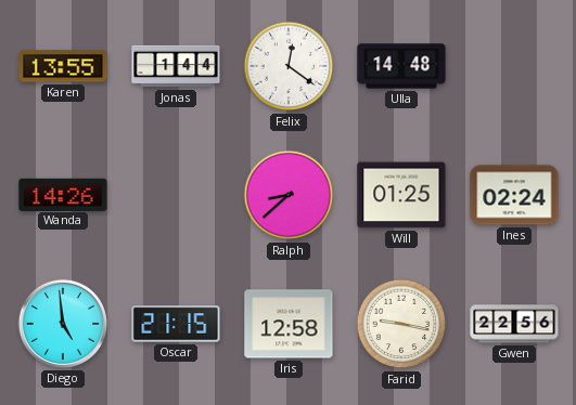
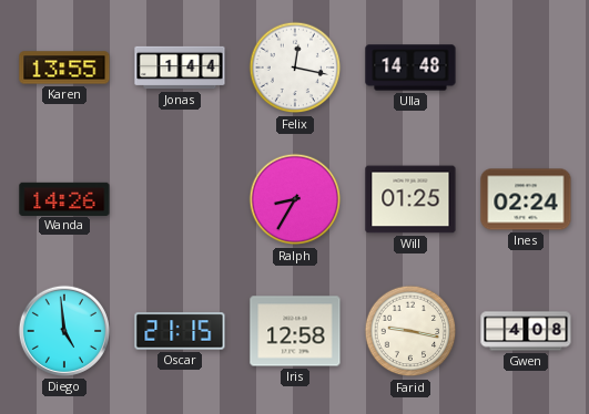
Felix: 12:21 -> 12:17
Ralph: 8:38 -> 8:35
Gwen: 22:56 -> 4:08
